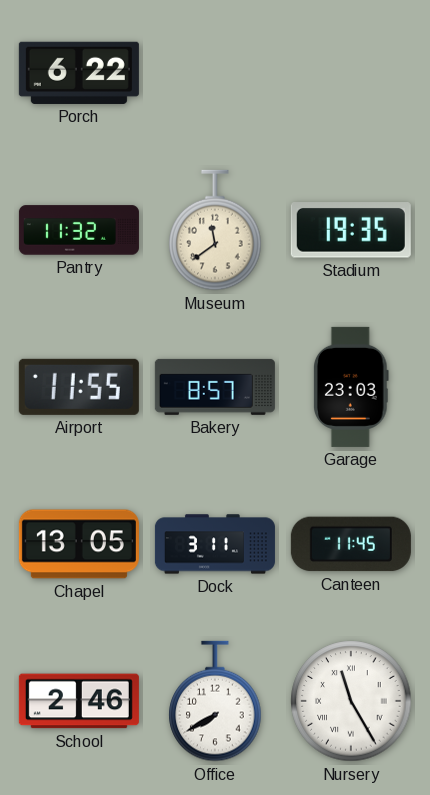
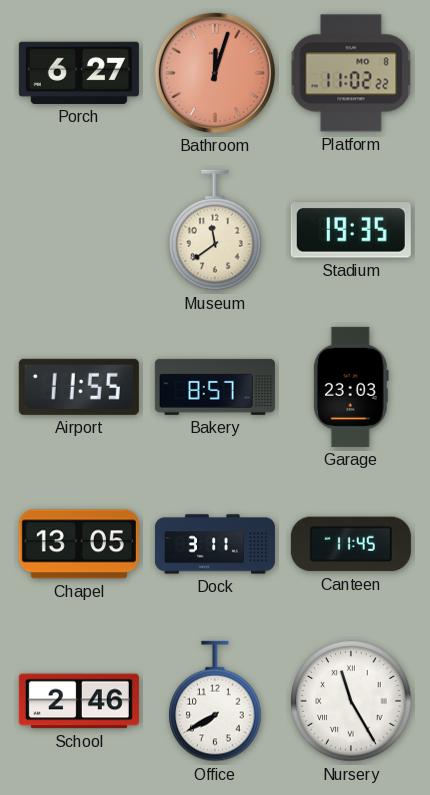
Porch: 6:22 -> 6:27
Bathroom: none -> 12:03
Platform: none -> 11:02
Pantry: 11:32 -> none
